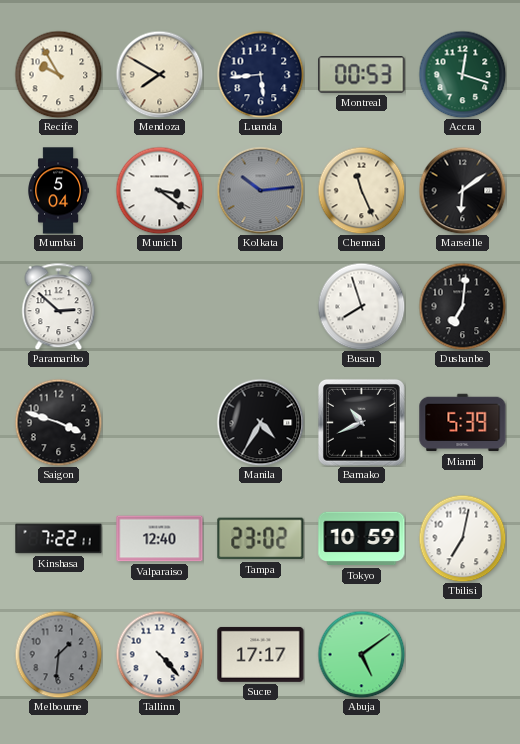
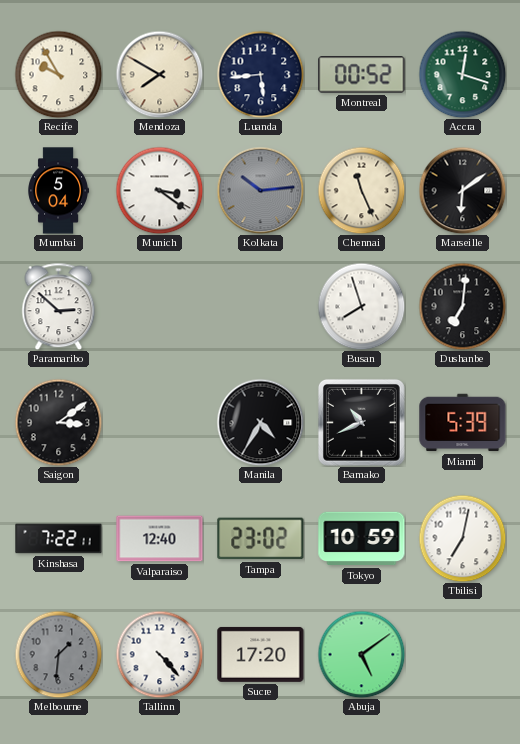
Montreal: 00:53 -> 00:52
Saigon: 3:48 -> 3:09
Sucre: 17:17 -> 17:20
